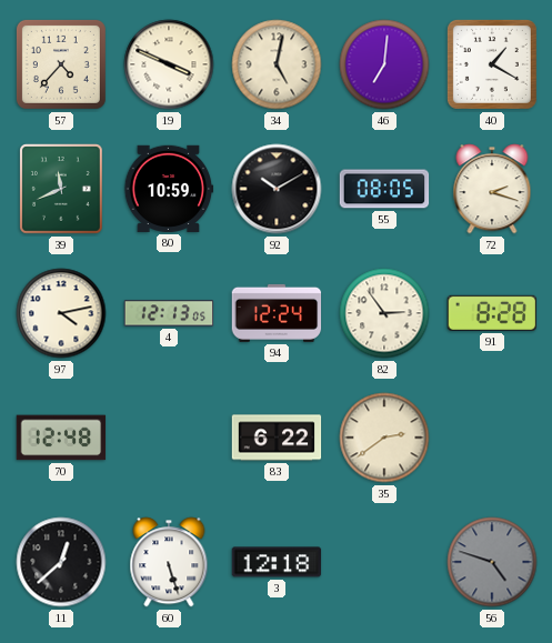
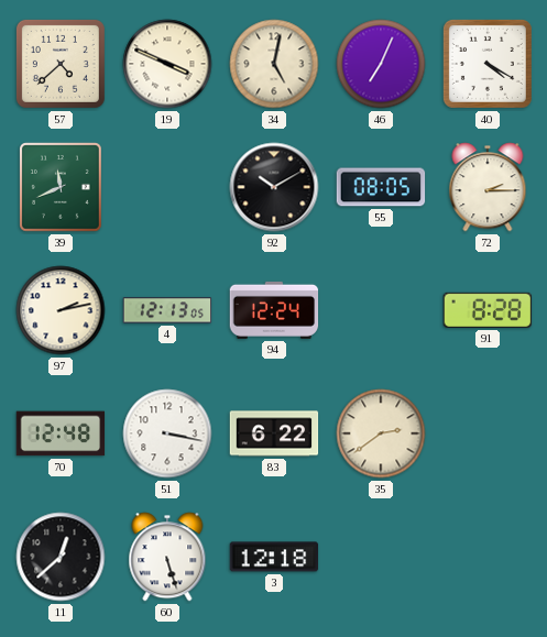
57: 4:37 -> 4:38
46: 7:01 -> 7:04
40: 1:20 -> 4:20
80: 10:59 -> none
72: 2:18 -> 2:15
97: 4:13 -> 2:13
82: 2:54 -> none
51: none -> 3:17
56: 4:48 -> none
